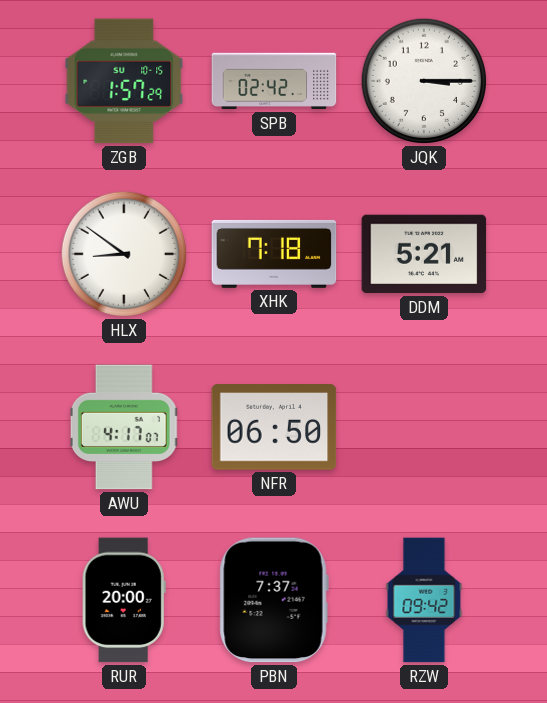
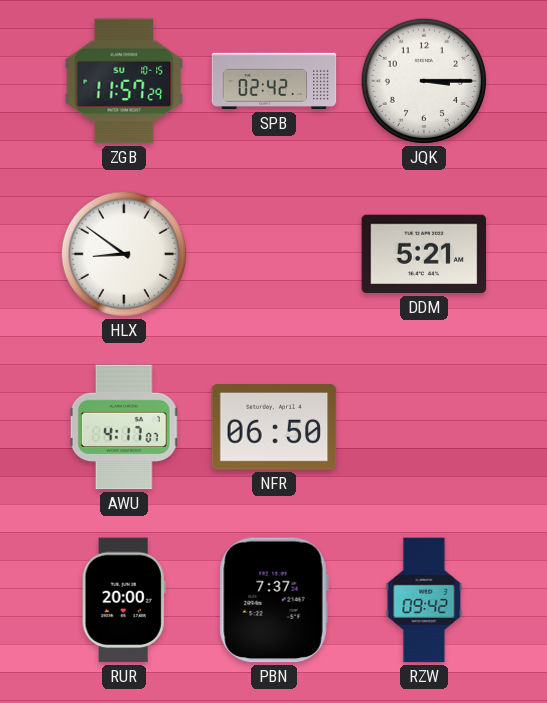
ZGB: 1:57 -> 11:57
XHK: 7:18 -> none
